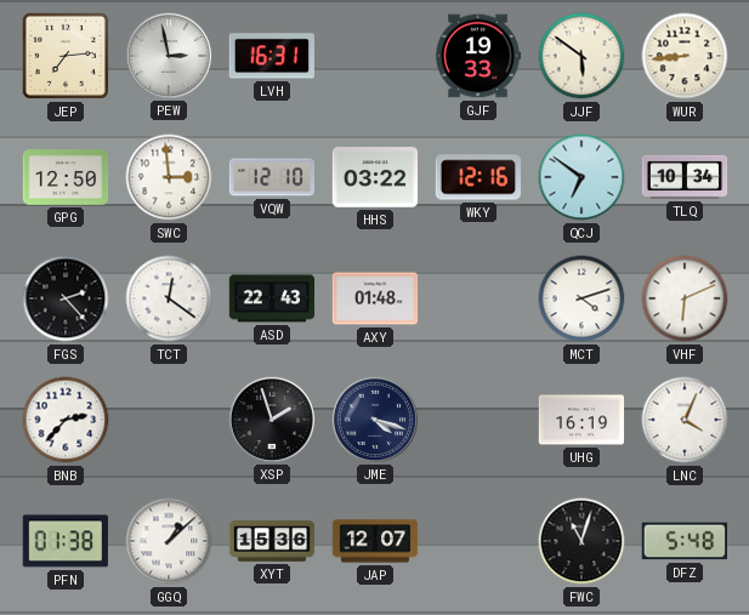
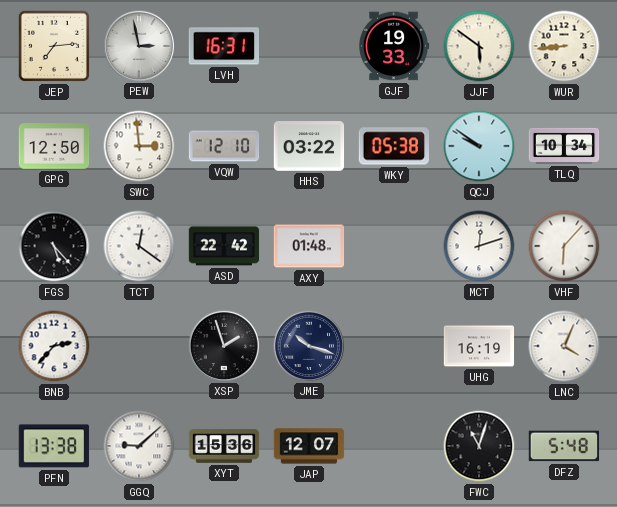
WKY: 12:16 -> 05:38
QCJ: 6:51 -> 9:51
FGS: 2:23 -> 5:23
ASD: 22:43 -> 22:42
MCT: 4:12 -> 12:12
VHF: 6:11 -> 6:07
JME: 4:18 -> 10:18
PFN: 01:38 -> 13:38
GGQ: 1:08 -> 9:08
